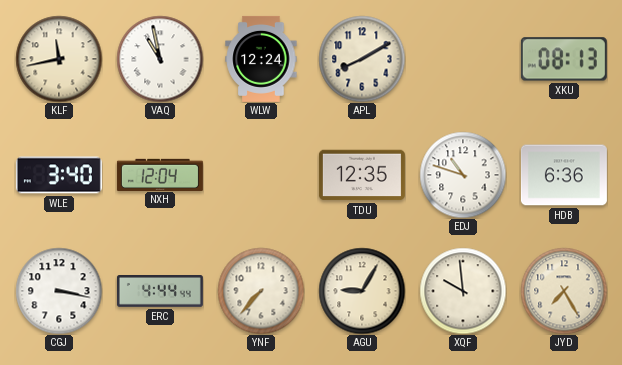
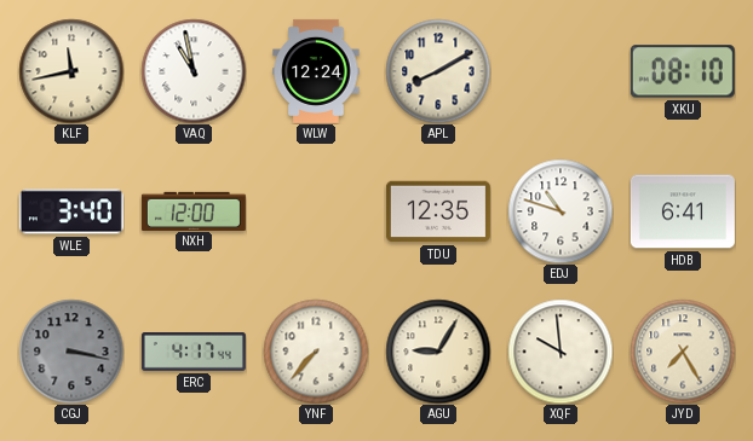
XKU: 08:13 -> 08:10
NXH: 12:04 -> 12:00
HDB: 6:36 -> 6:41
CGJ dial: white -> grey
ERC: 4:44 -> 4:17
